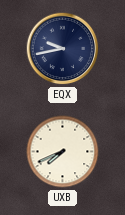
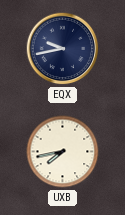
UXB: 7:41 -> 7:43
